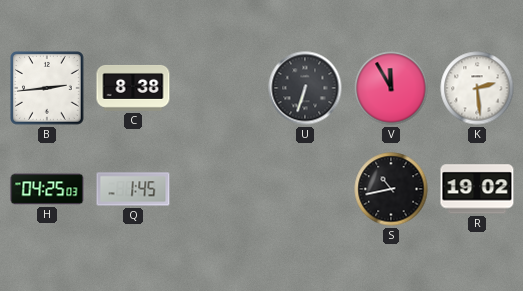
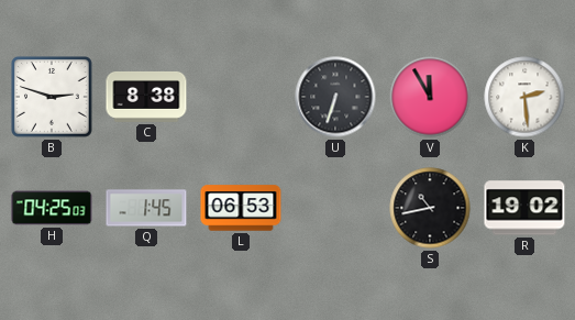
B: 2:44 -> 2:48
L: none -> 06:53
